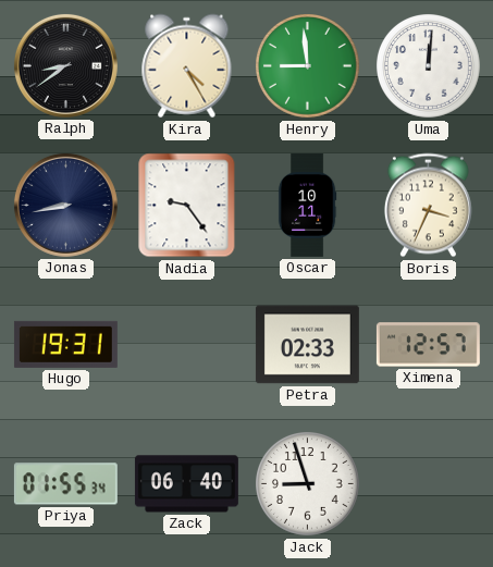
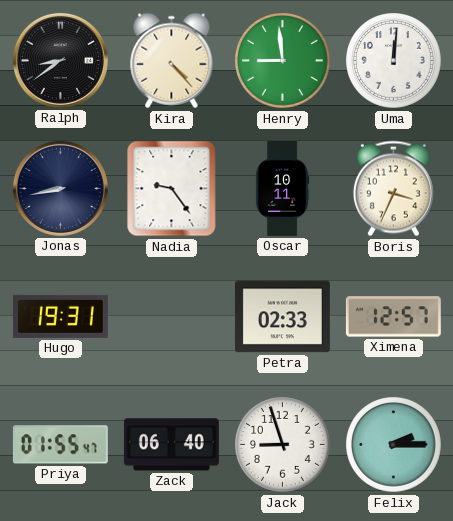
Kira: 4:25 -> 4:23
Priya: 01:55:34 -> 01:55:47
Felix: none -> 2:15
